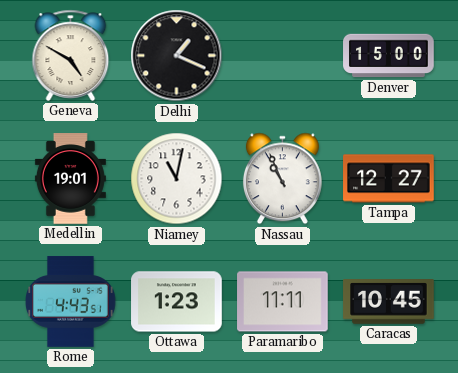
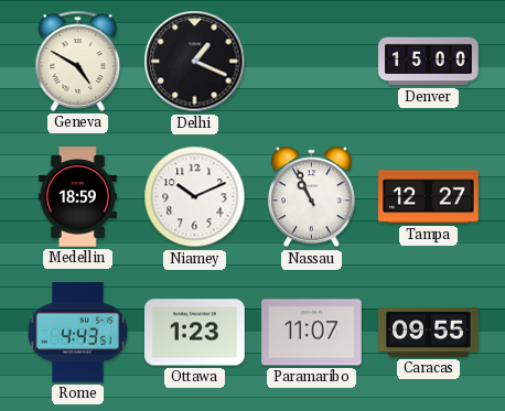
Medellin: 19:01 -> 18:59
Niamey: 11:02 -> 10:11
Paramaribo: 11:11 -> 11:07
Caracas: 10:45 -> 09:55
